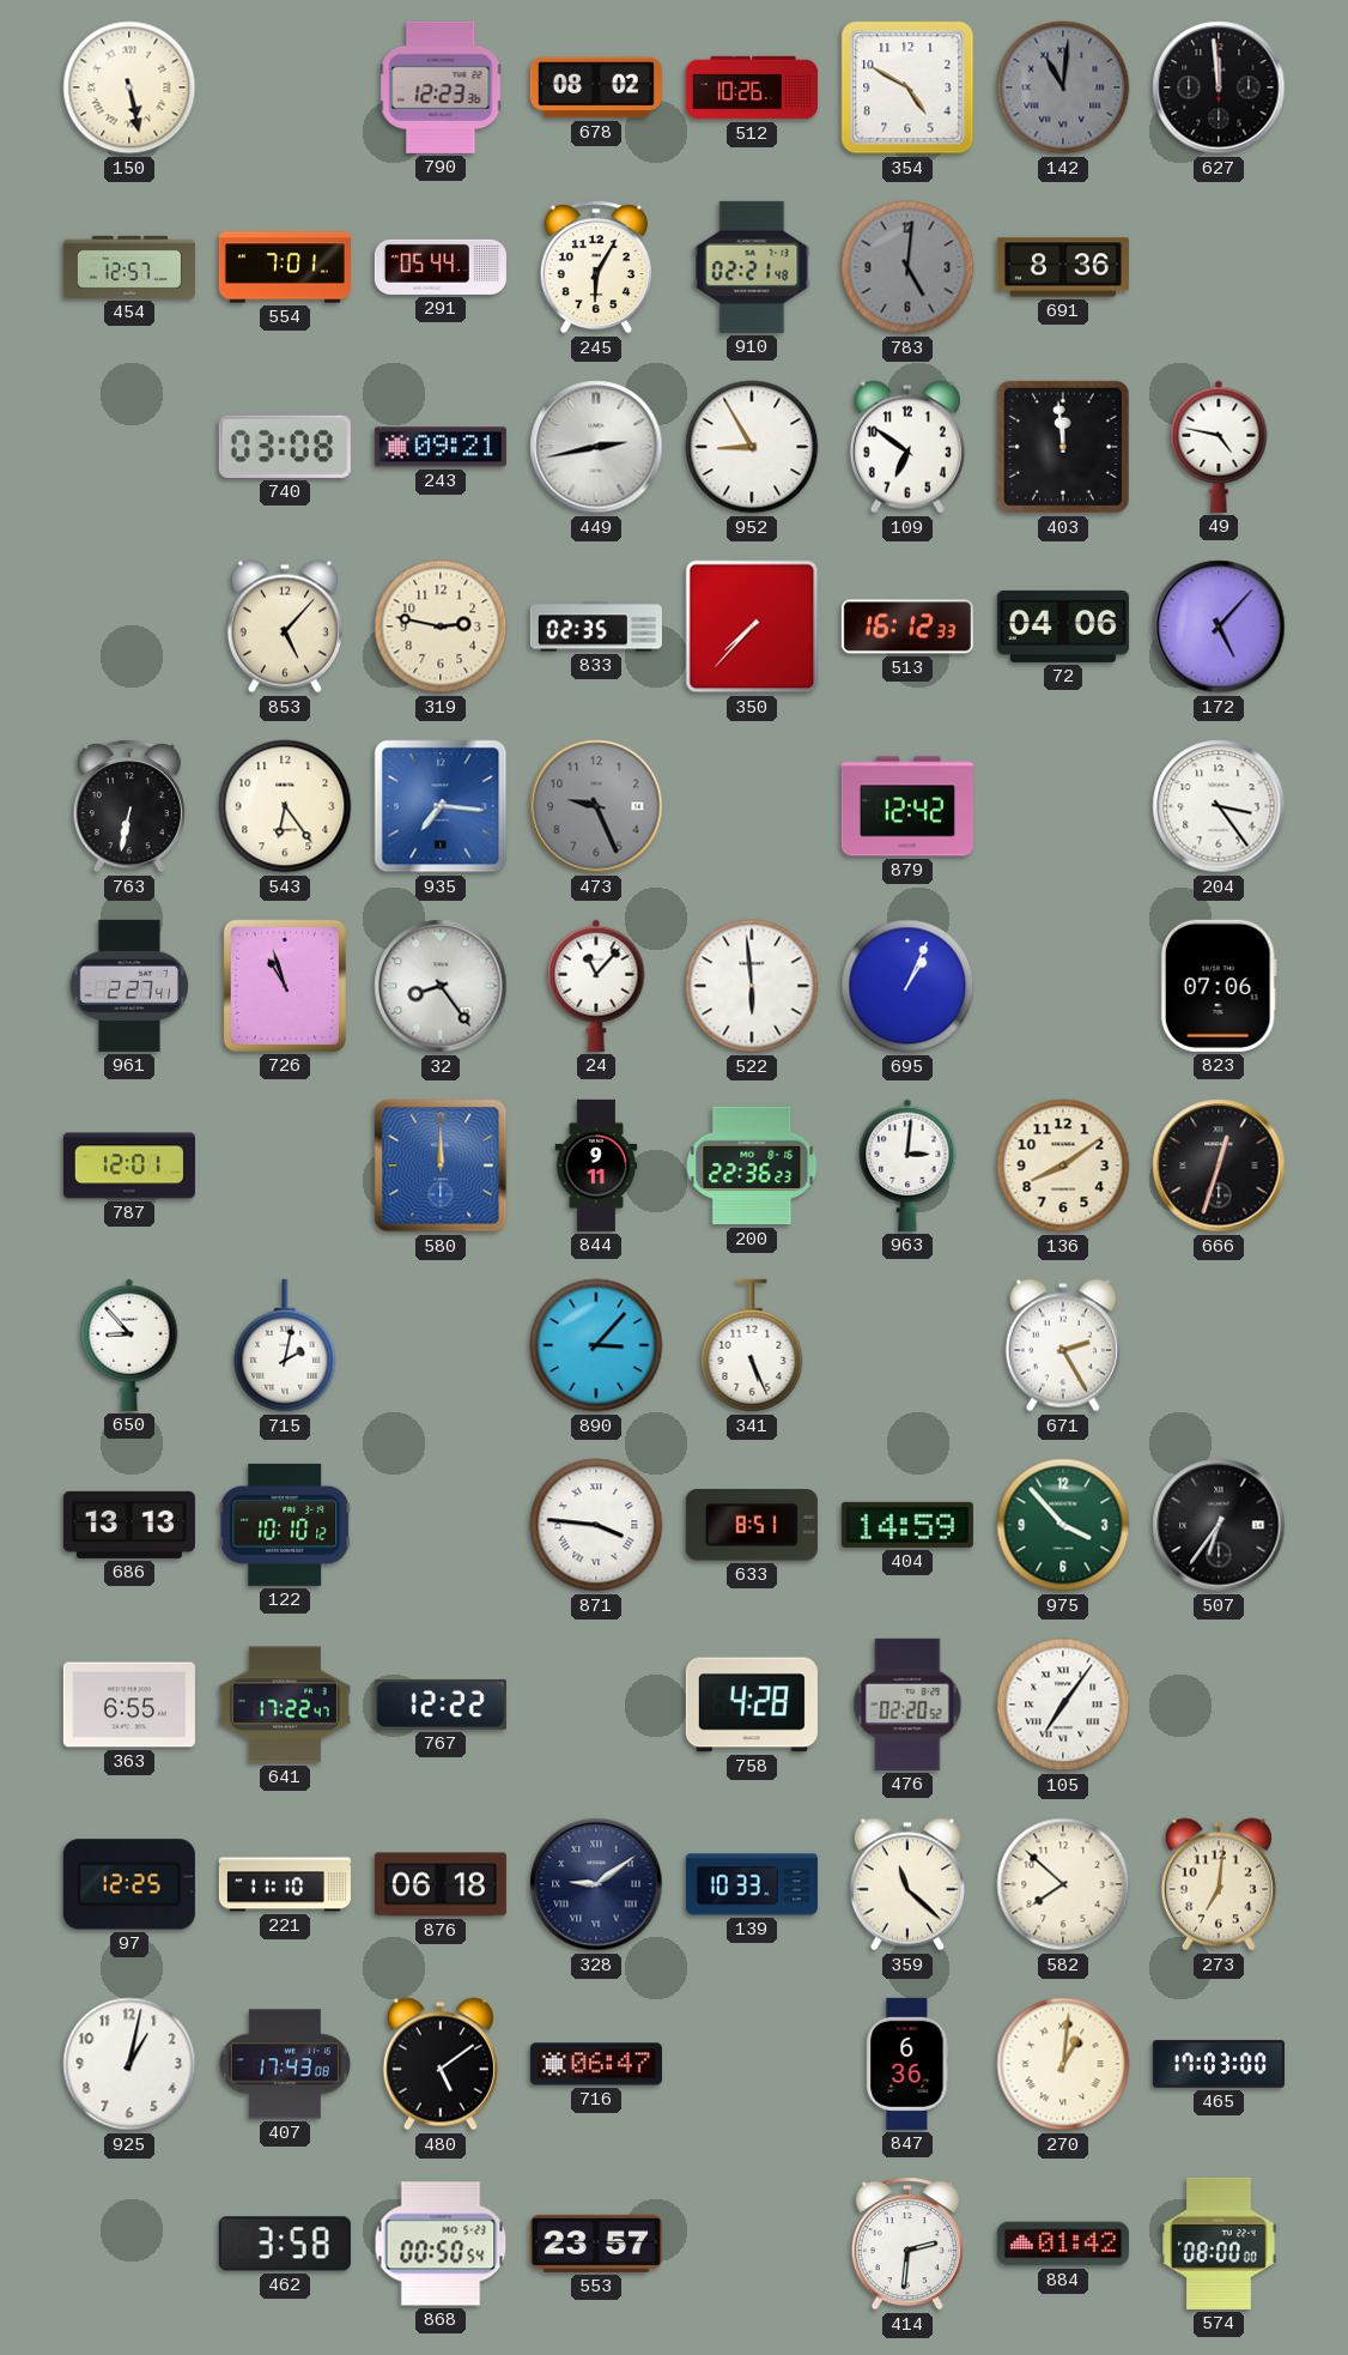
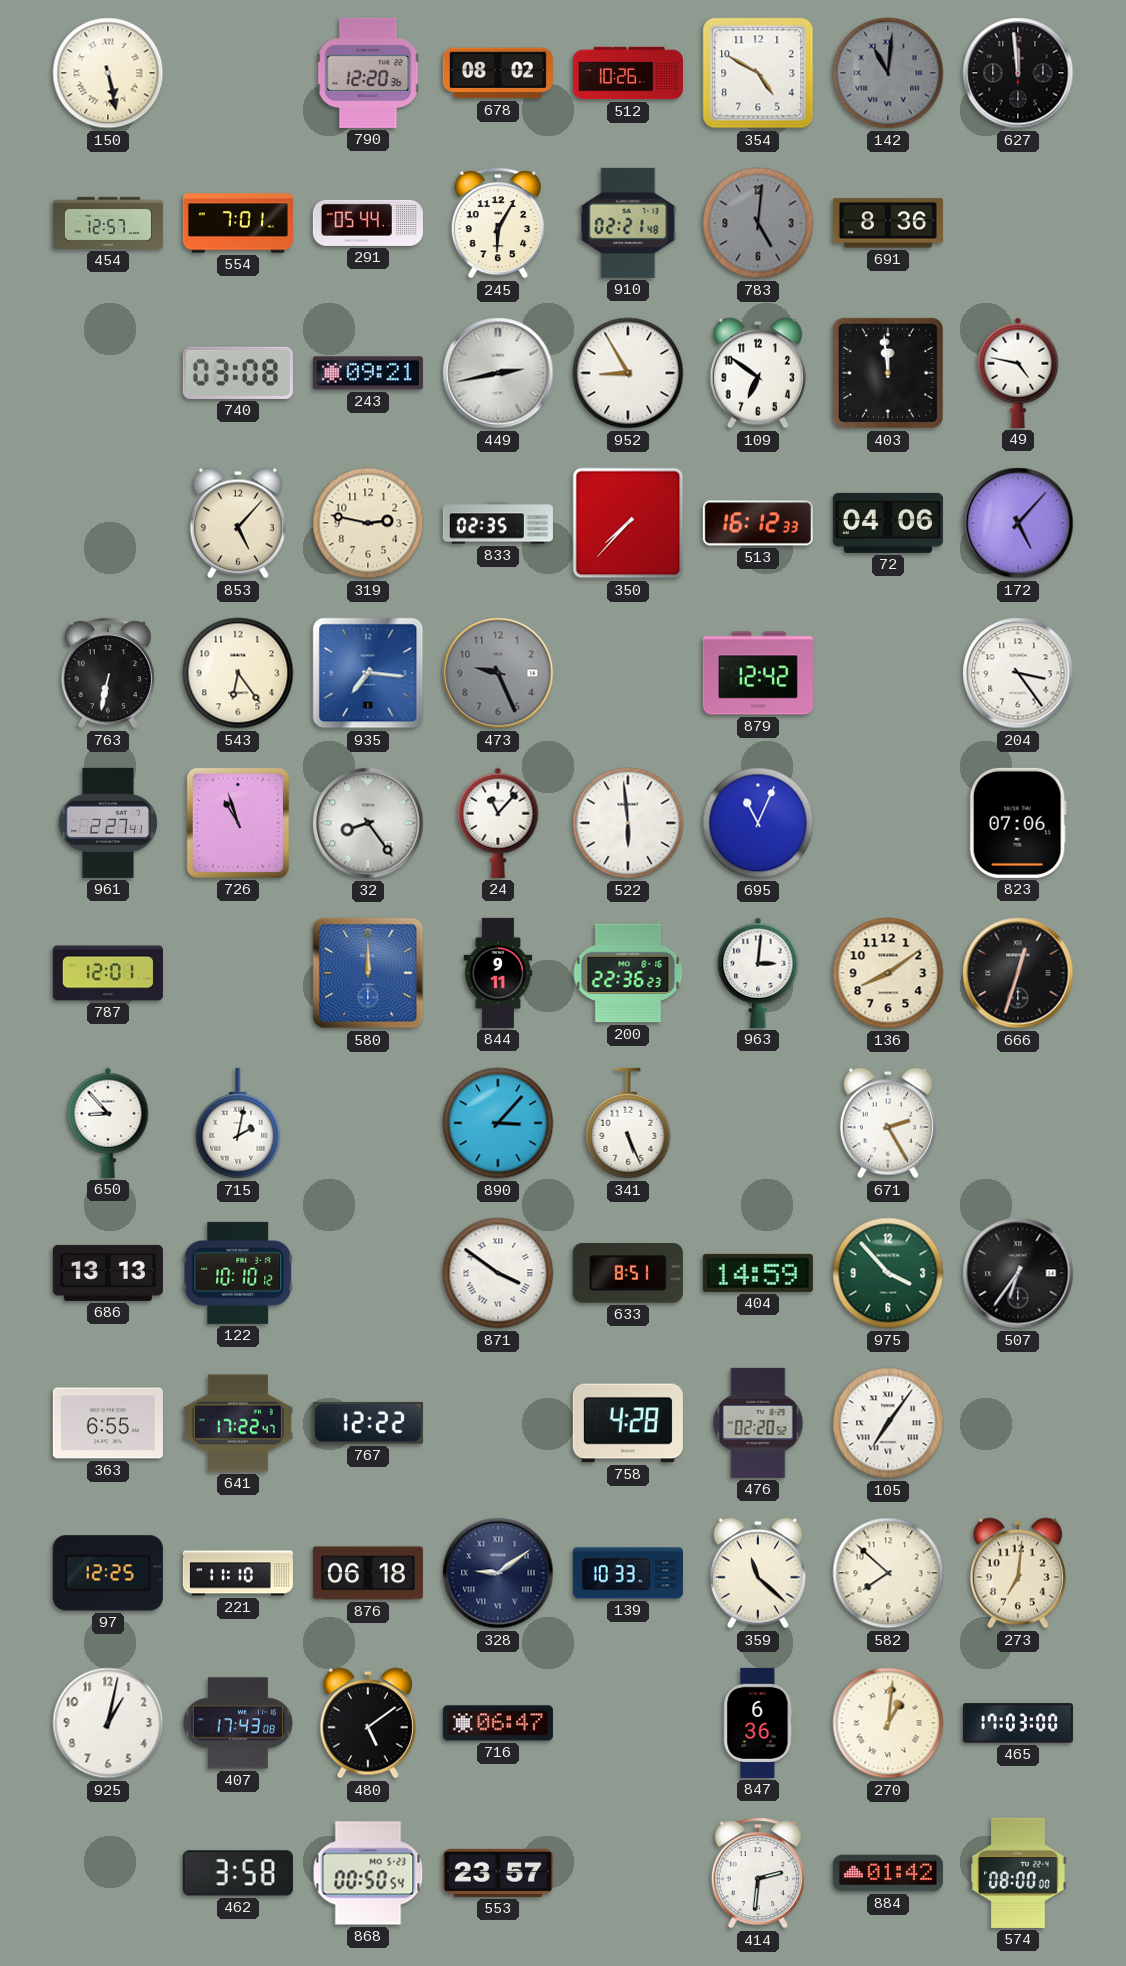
790: 12:23 -> 12:20
695: 1:04 -> 11:04
871: 3:46 -> 3:51
